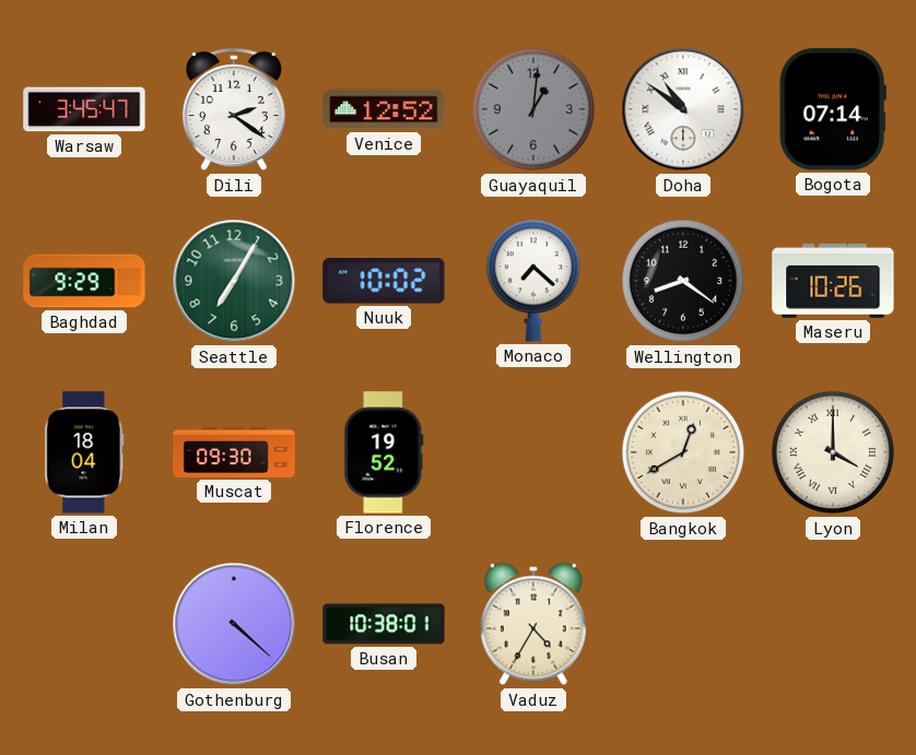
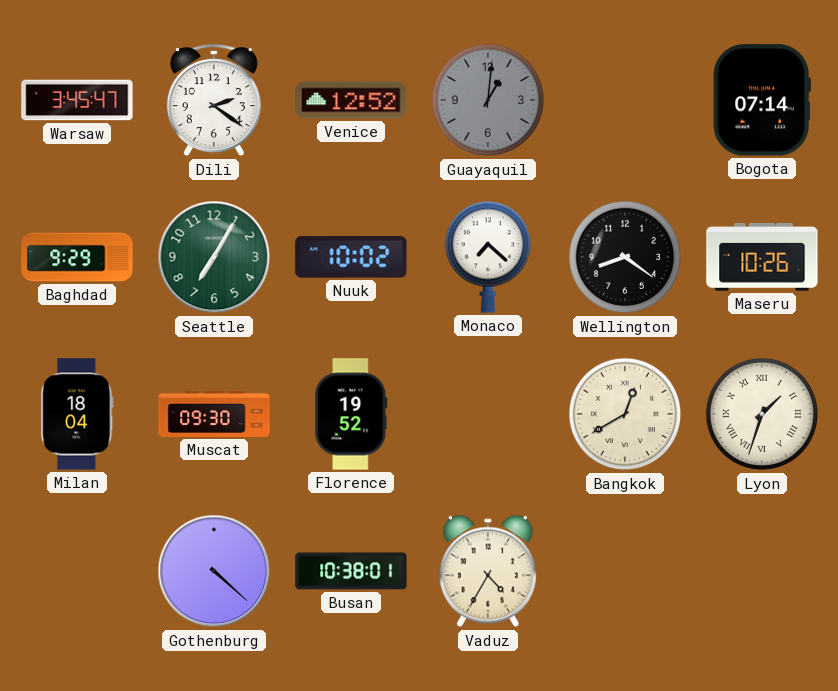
Doha: 10:51 -> none
Lyon: 4:00 -> 1:33
